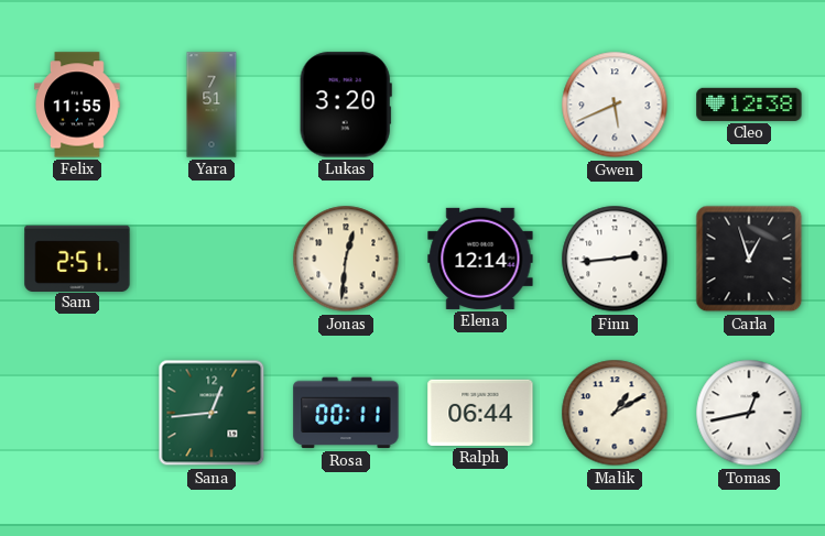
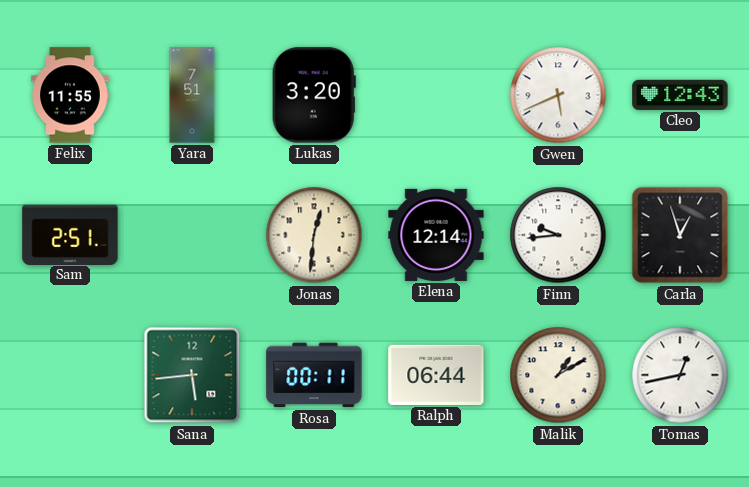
Cleo: 12:38 -> 12:43
Finn: 2:44 -> 9:44
Sana: 12:44 -> 5:44
